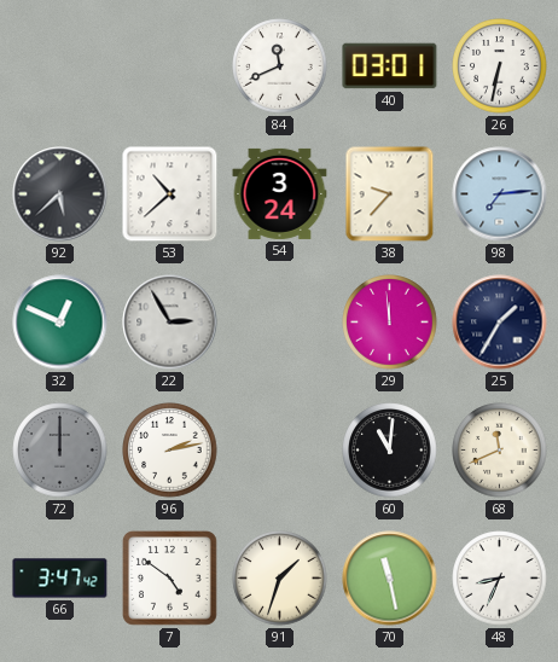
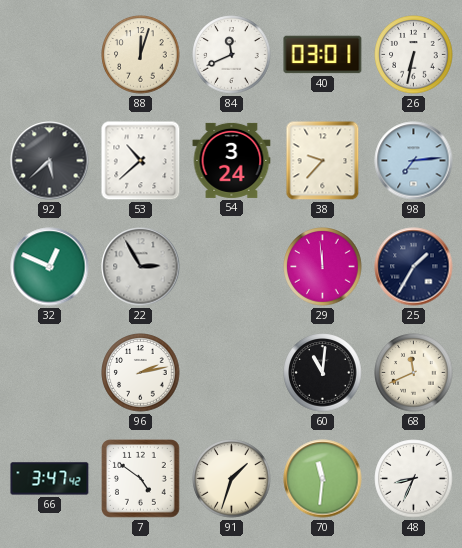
88: none -> 12:03
72: 12:00 -> none
70: 11:28 -> 11:31
